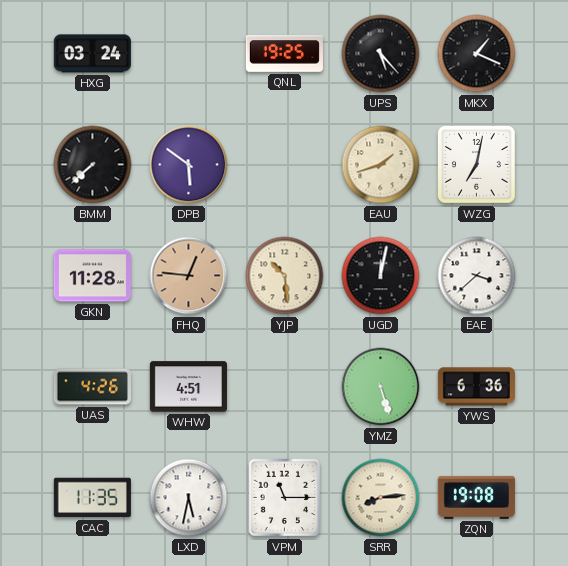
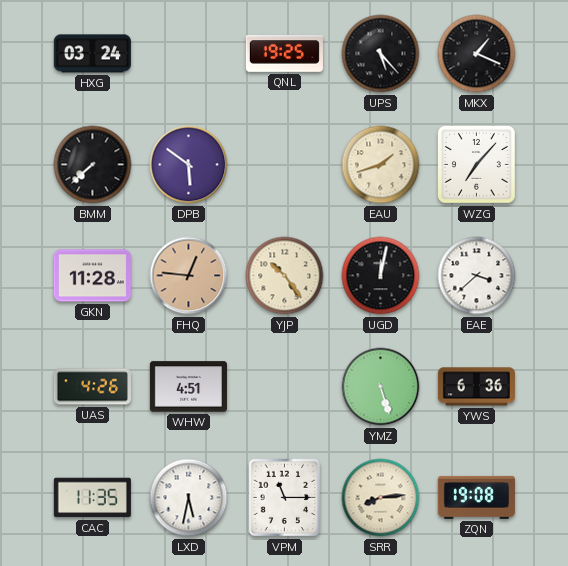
WZG: 7:02 -> 7:07
YJP: 10:29 -> 10:24
